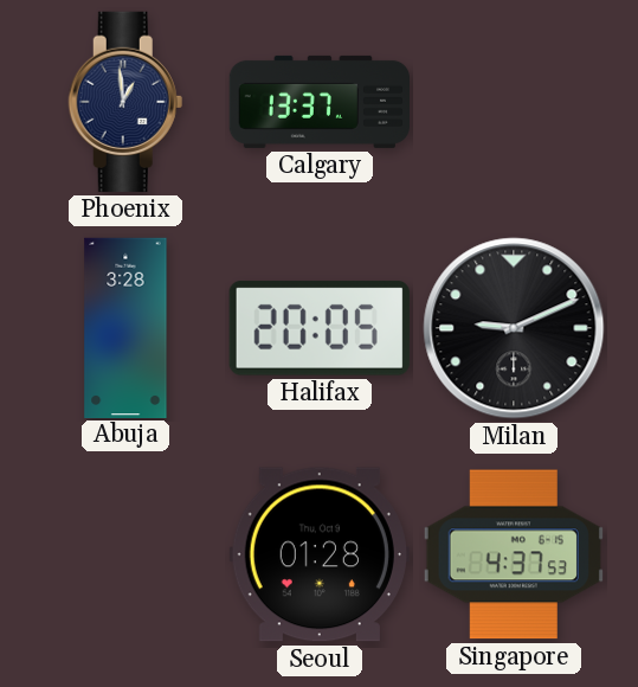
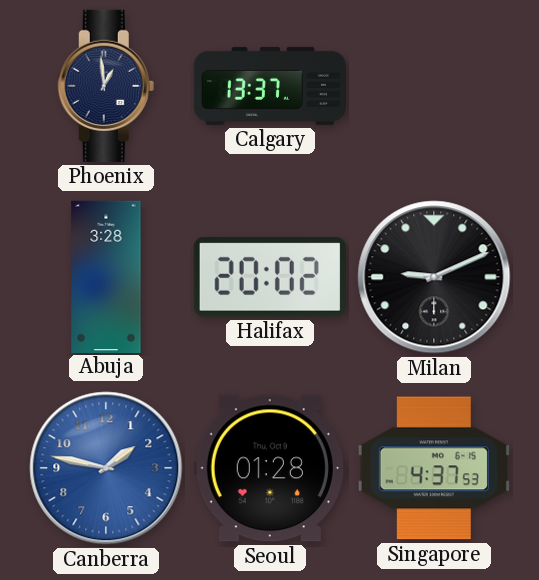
Halifax: 20:05 -> 20:02
Canberra: none -> 1:47
